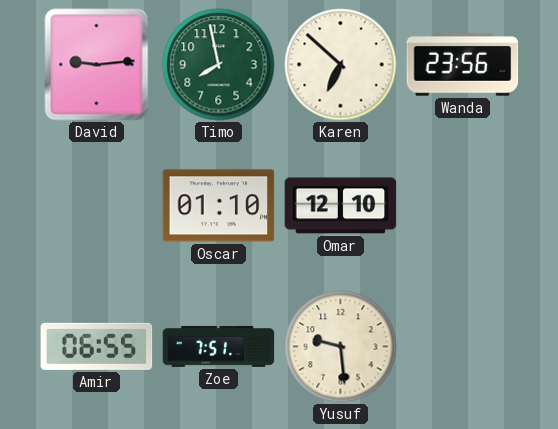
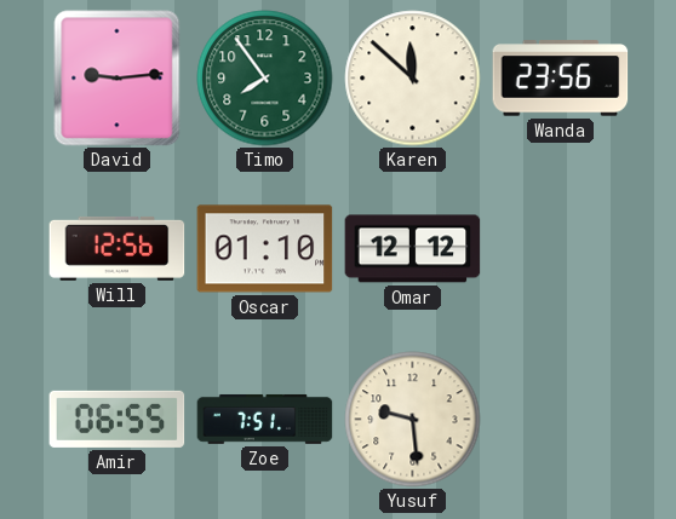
Timo: 7:58 -> 7:54
Karen: 6:52 -> 11:52
Will: none -> 12:56
Omar: 12:10 -> 12:12
